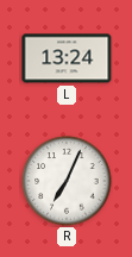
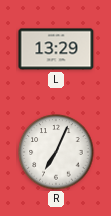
L: 13:24 -> 13:29
